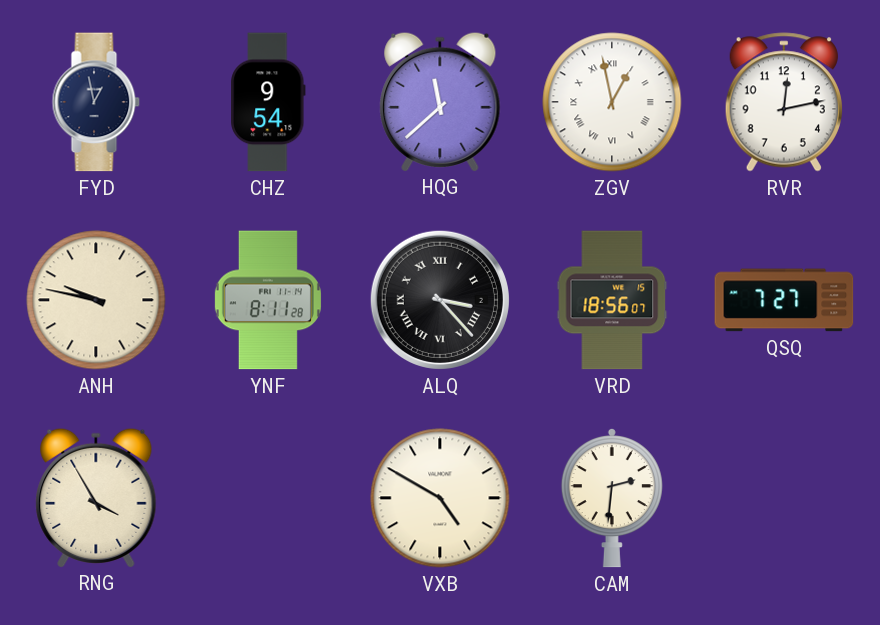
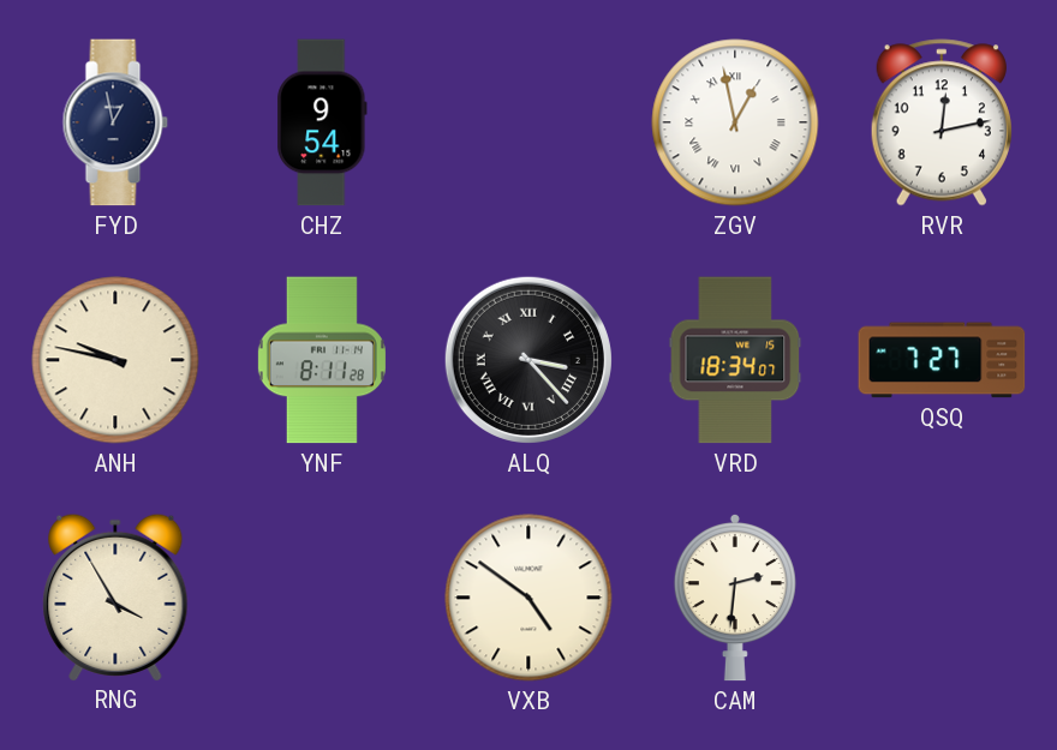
HQG: 11:38 -> none
VRD: 18:56 -> 18:34
VXB: 4:50 -> 4:51
